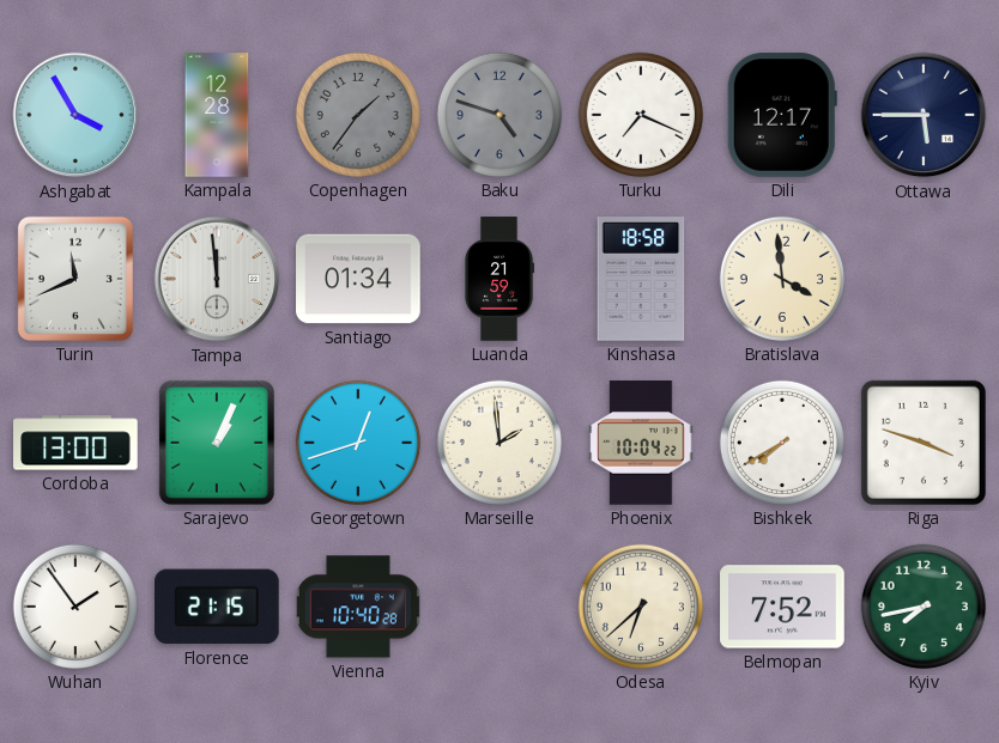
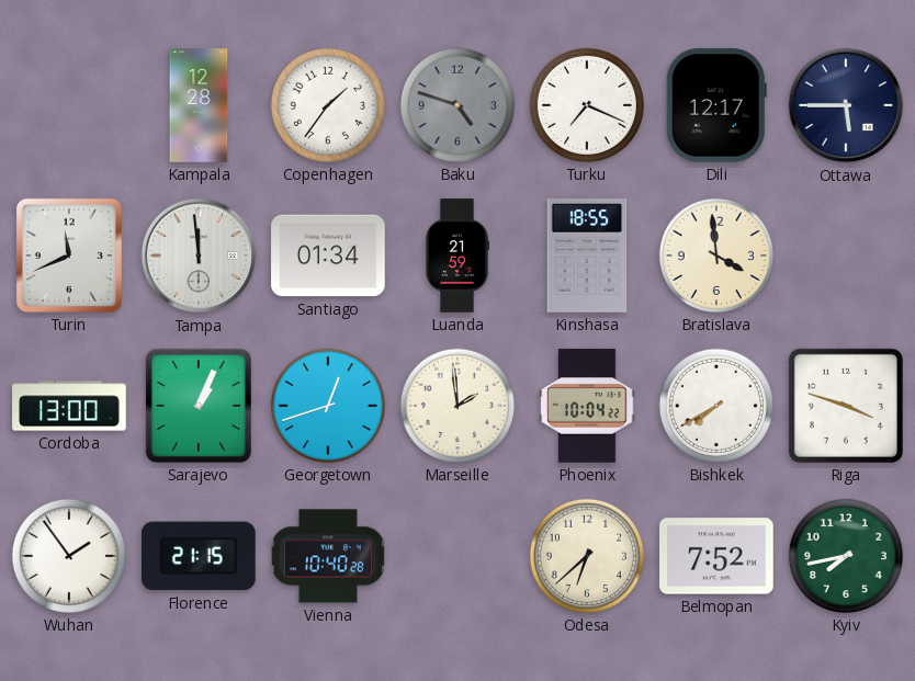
Ashgabat: 3:55 -> none
Copenhagen dial: grey -> white
Kinshasa: 18:58 -> 18:55
